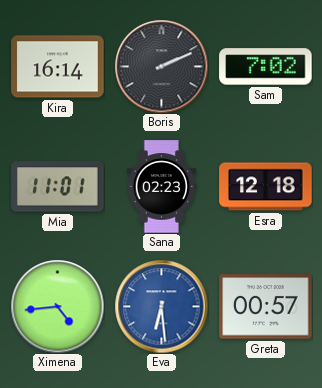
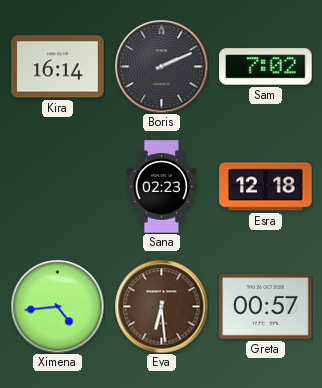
Mia: 11:01 -> none
Eva dial: blue -> brown
